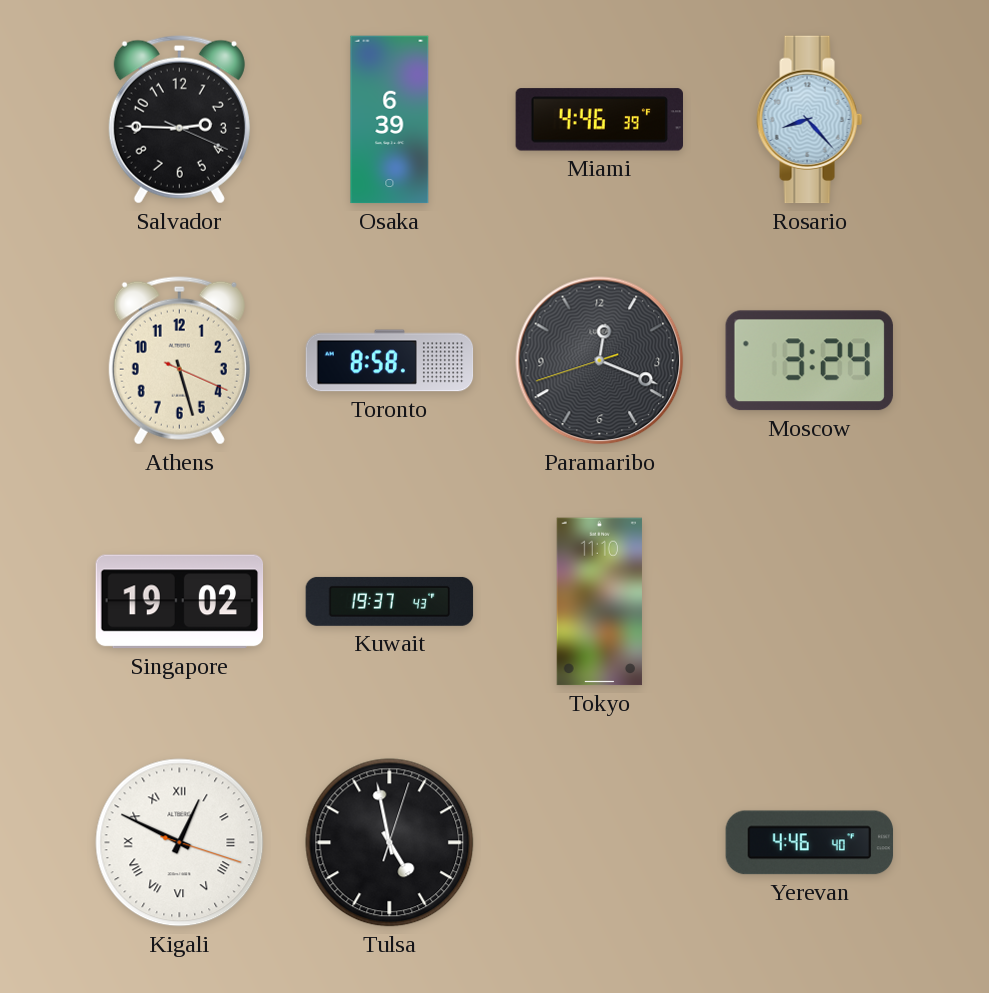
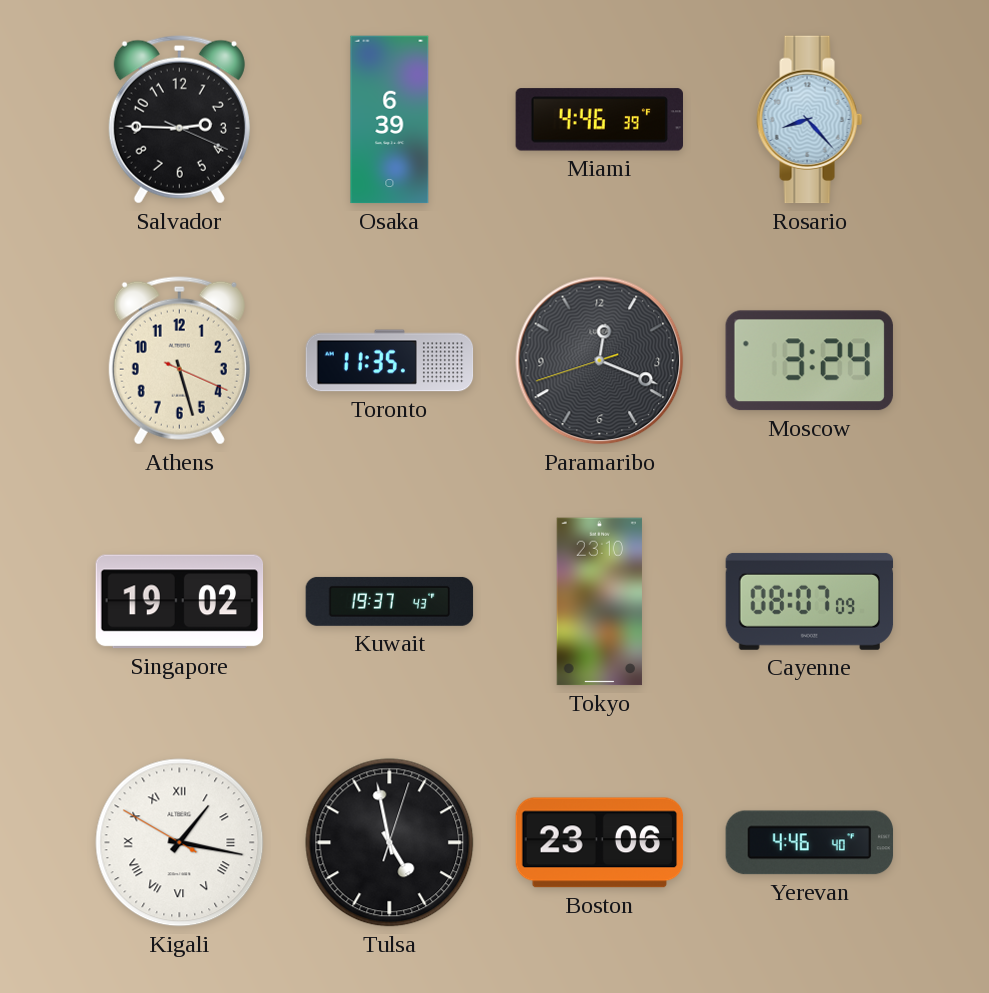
Toronto: 8:58 -> 11:35
Tokyo: 11:10 -> 23:10
Cayenne: none -> 08:07
Kigali: 12:49 -> 1:16
Boston: none -> 23:06
